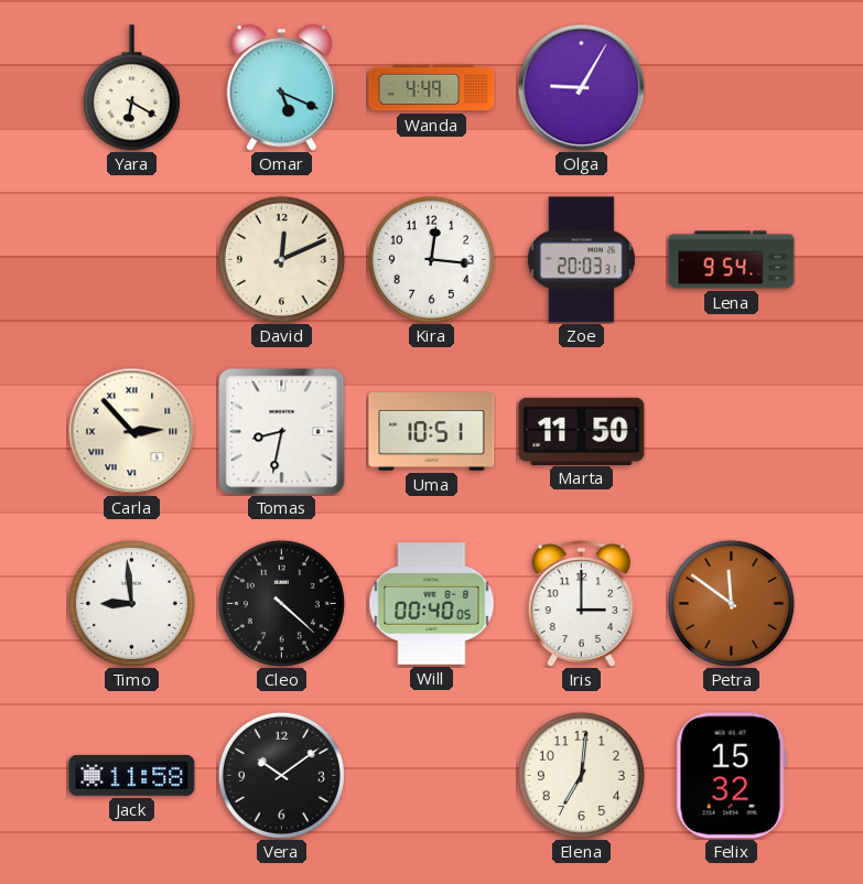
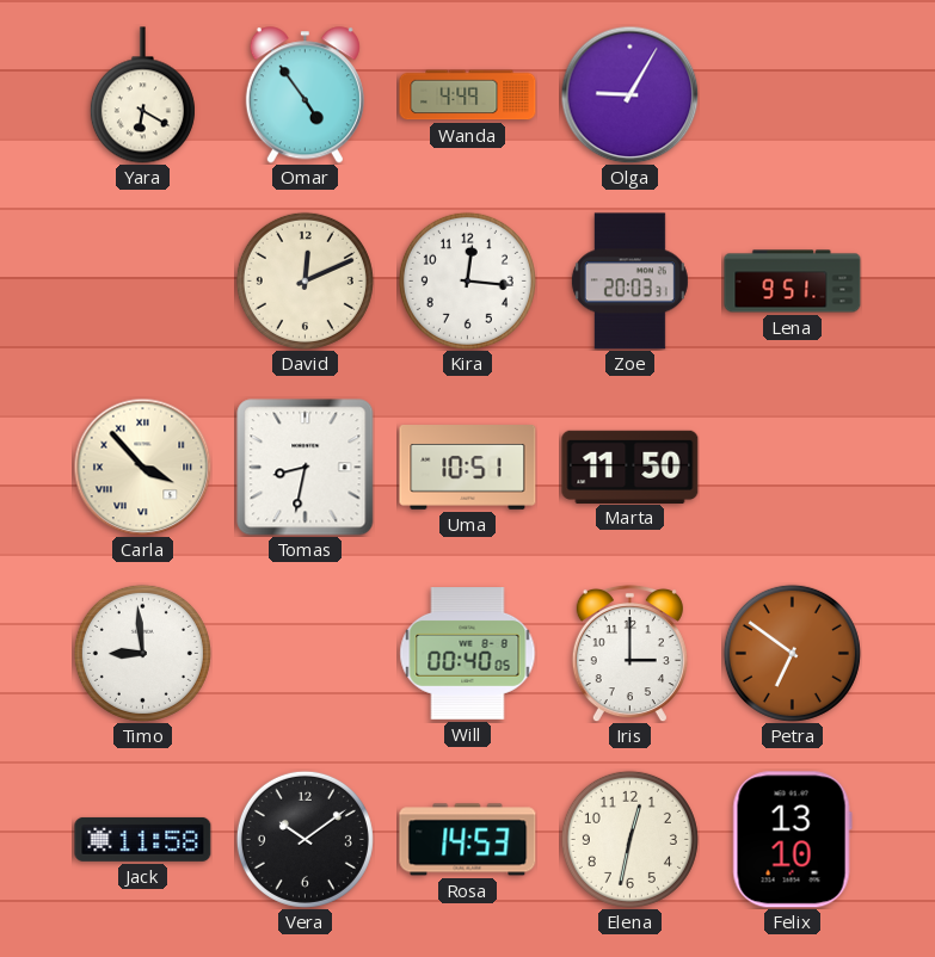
Omar: 5:19 -> 4:54
Lena: 9:54 -> 9:51
Carla: 2:53 -> 3:53
Cleo: 4:22 -> none
Petra: 11:51 -> 6:51
Rosa: none -> 14:53
Elena: 7:01 -> 12:32
Felix: 15:32 -> 13:10
